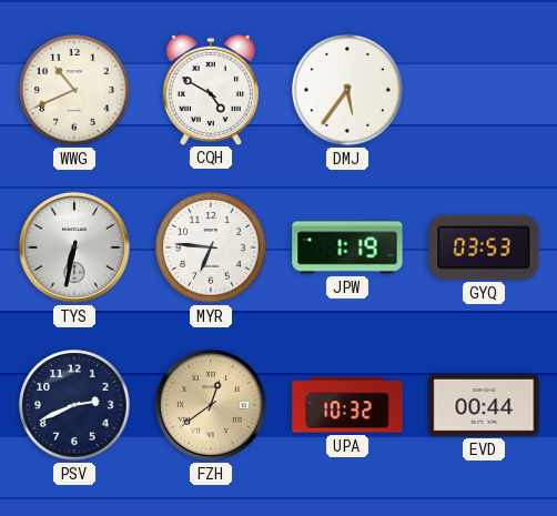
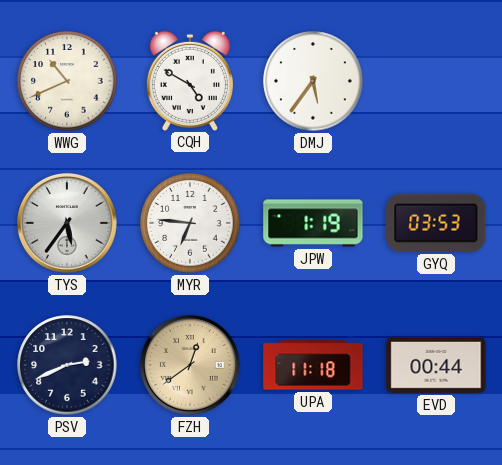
TYS: 6:32 -> 5:36
UPA: 10:32 -> 11:18
